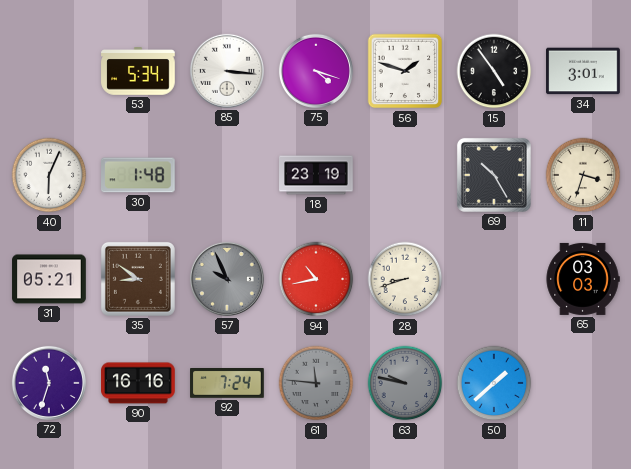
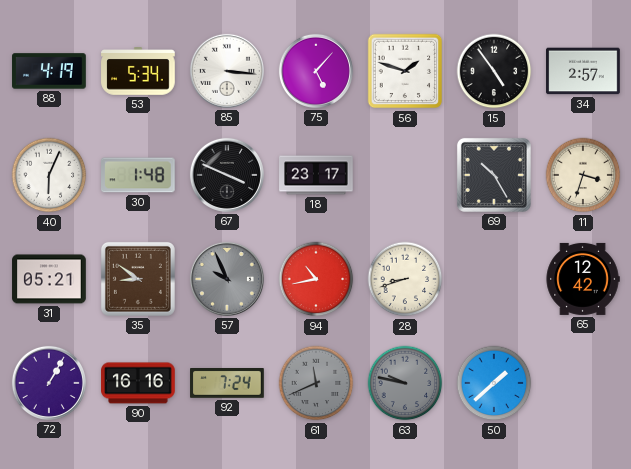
88: none -> 4:19
75: 4:18 -> 5:07
34: 3:01 -> 2:57
67: none -> 3:49
18: 23:19 -> 23:17
65: 03:03 -> 12:42
72: 11:33 -> 1:05
61: 11:46 -> 11:41
